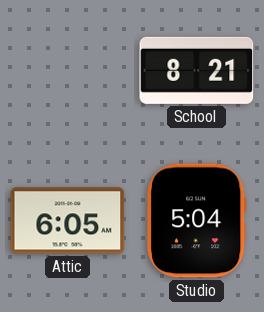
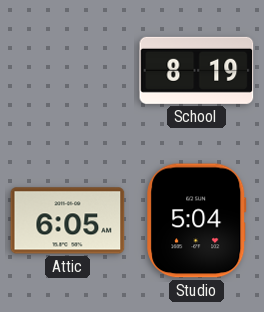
School: 8:21 -> 8:19
